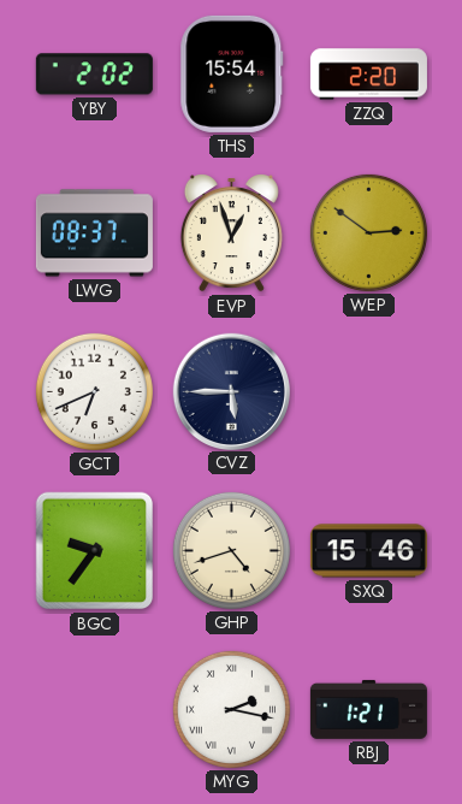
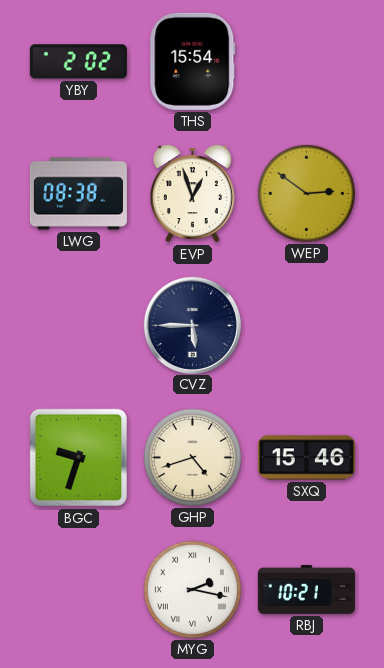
ZZQ: 2:20 -> none
LWG: 08:37 -> 08:38
GCT: 6:41 -> none
BGC: 9:36 -> 9:33
RBJ: 1:21 -> 10:21
